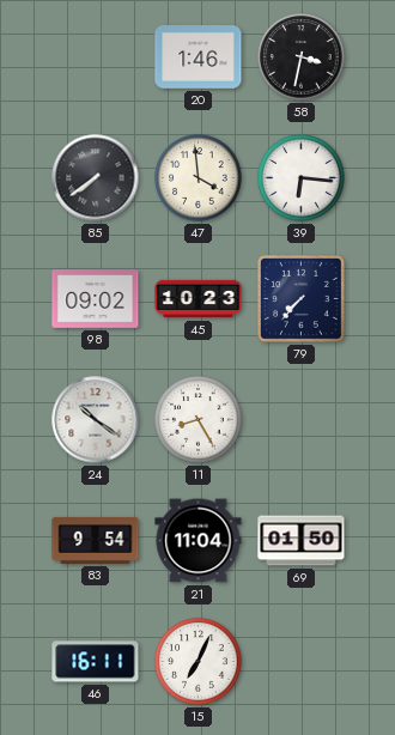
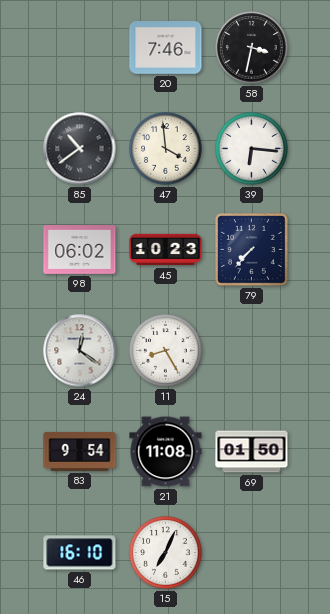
20: 1:46 -> 7:46
85: 7:39 -> 10:39
98: 09:02 -> 06:02
24: 10:21 -> 12:21
21: 11:04 -> 11:08
46: 16:11 -> 16:10
